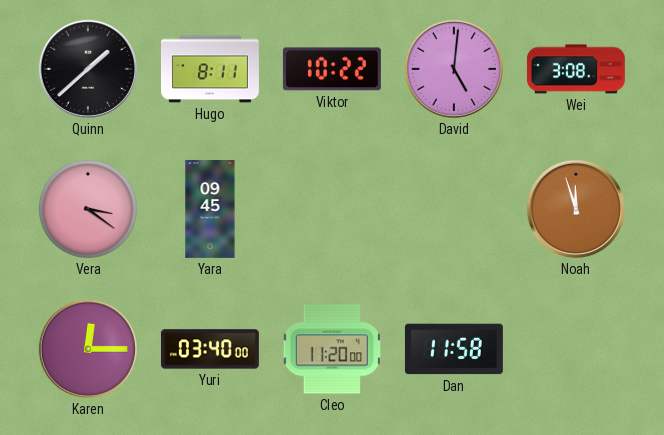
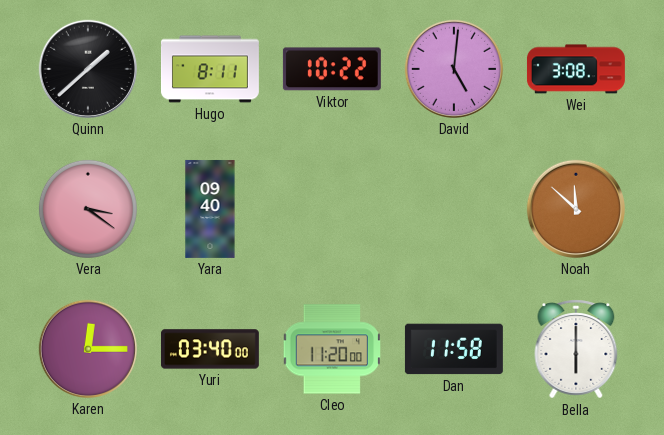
Yara: 09:45 -> 09:40
Noah: 11:57 -> 11:52
Bella: none -> 6:00
